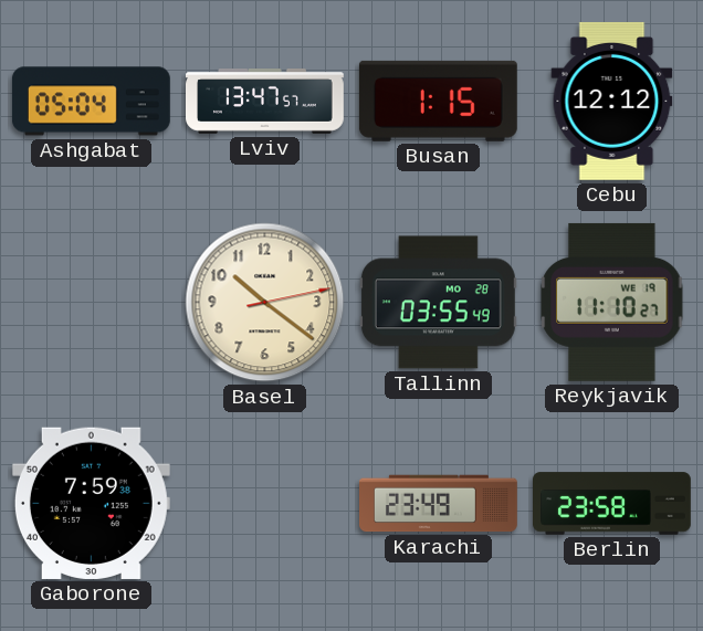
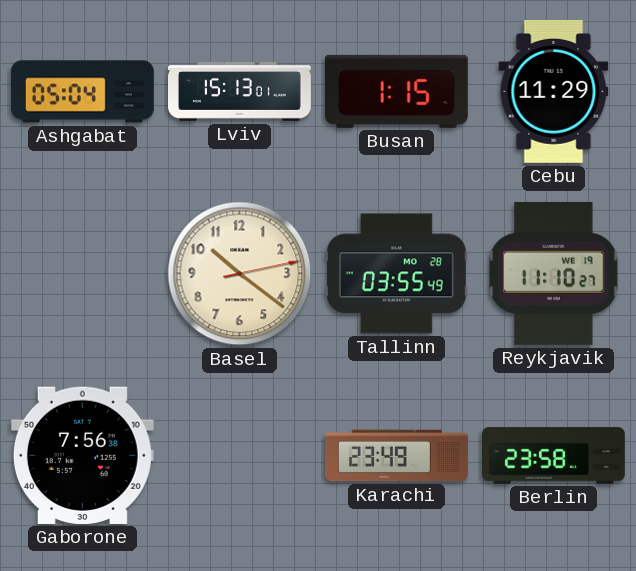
Lviv: 13:47 -> 15:13
Cebu: 12:12 -> 11:29
Gaborone: 7:59 -> 7:56
